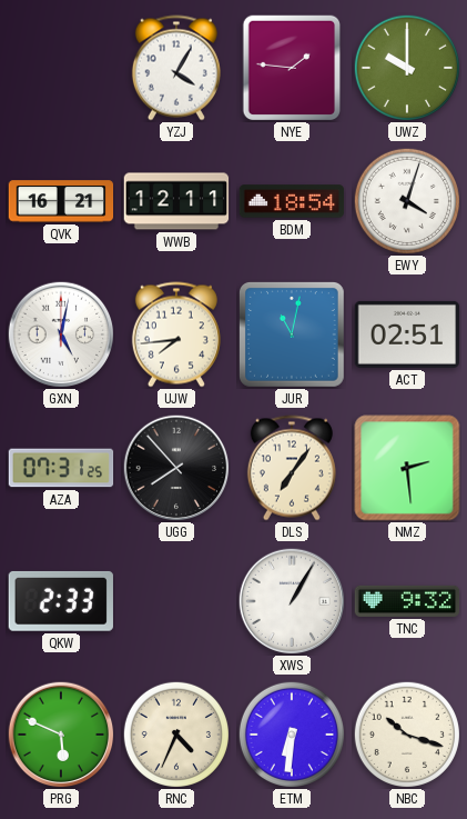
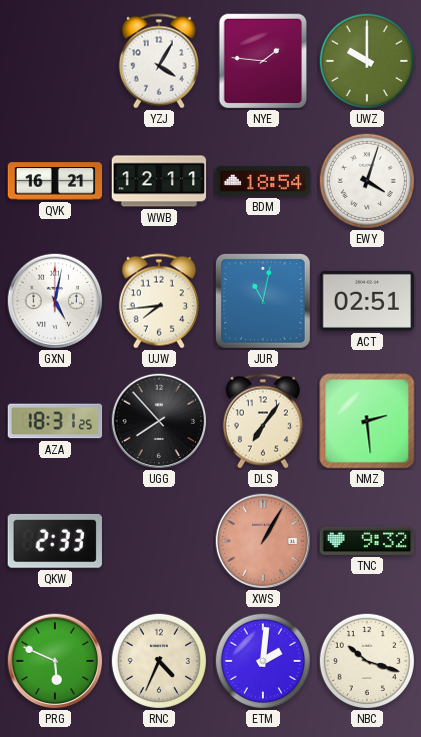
AZA: 07:31 -> 18:31
XWS dial: white -> salmon
ETM: 6:31 -> 2:01
